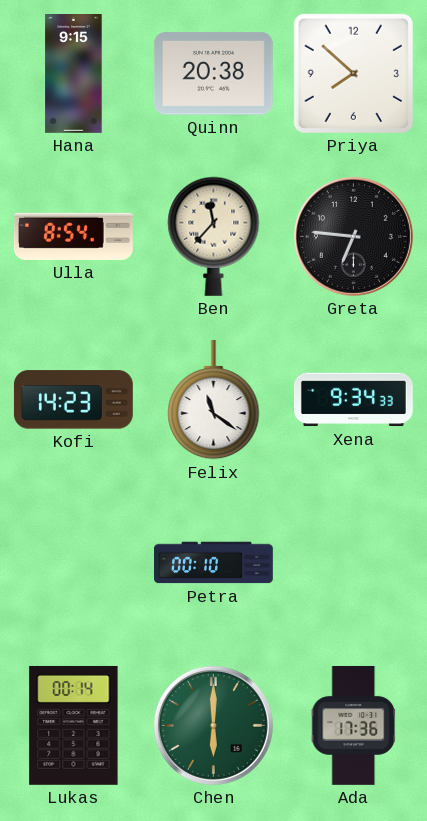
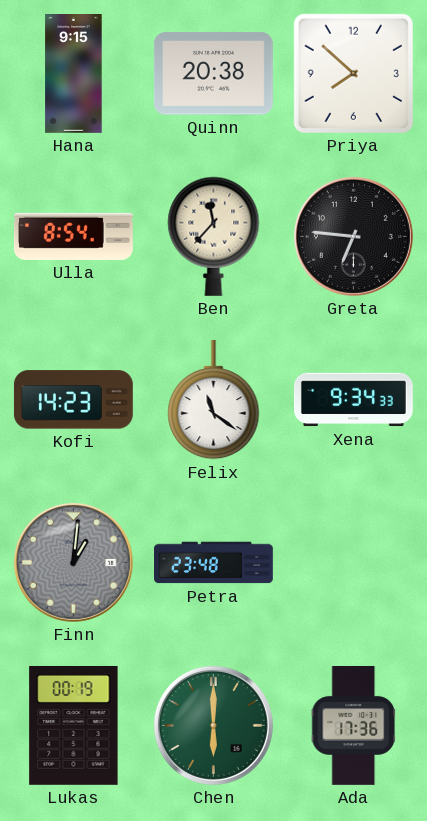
Finn: none -> 1:01
Petra: 00:10 -> 23:48
Lukas: 00:14 -> 00:19
